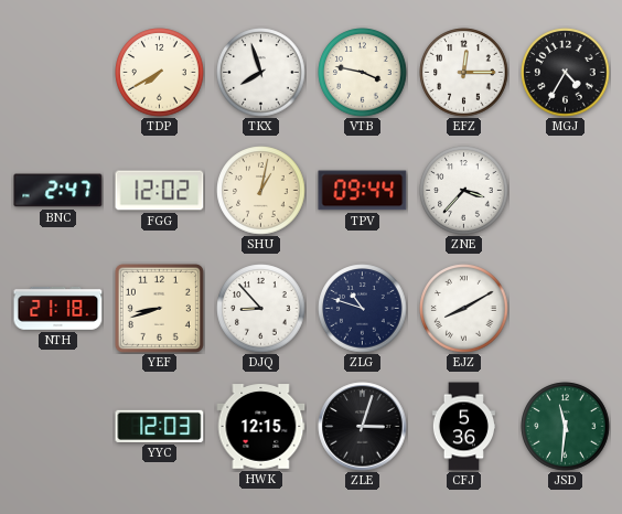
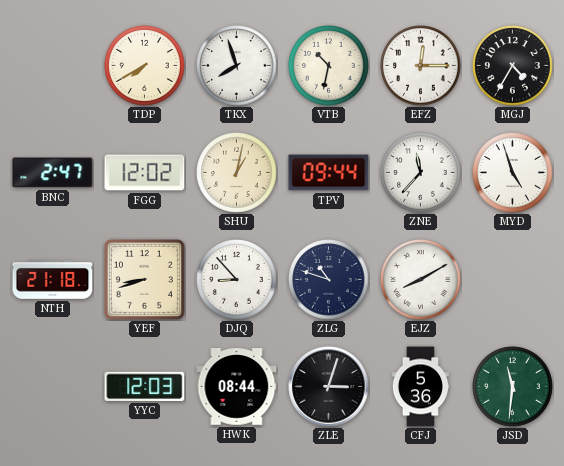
VTB: 3:47 -> 10:32
ZNE: 3:37 -> 11:37
MYD: none -> 4:57
HWK: 12:15 -> 08:44
